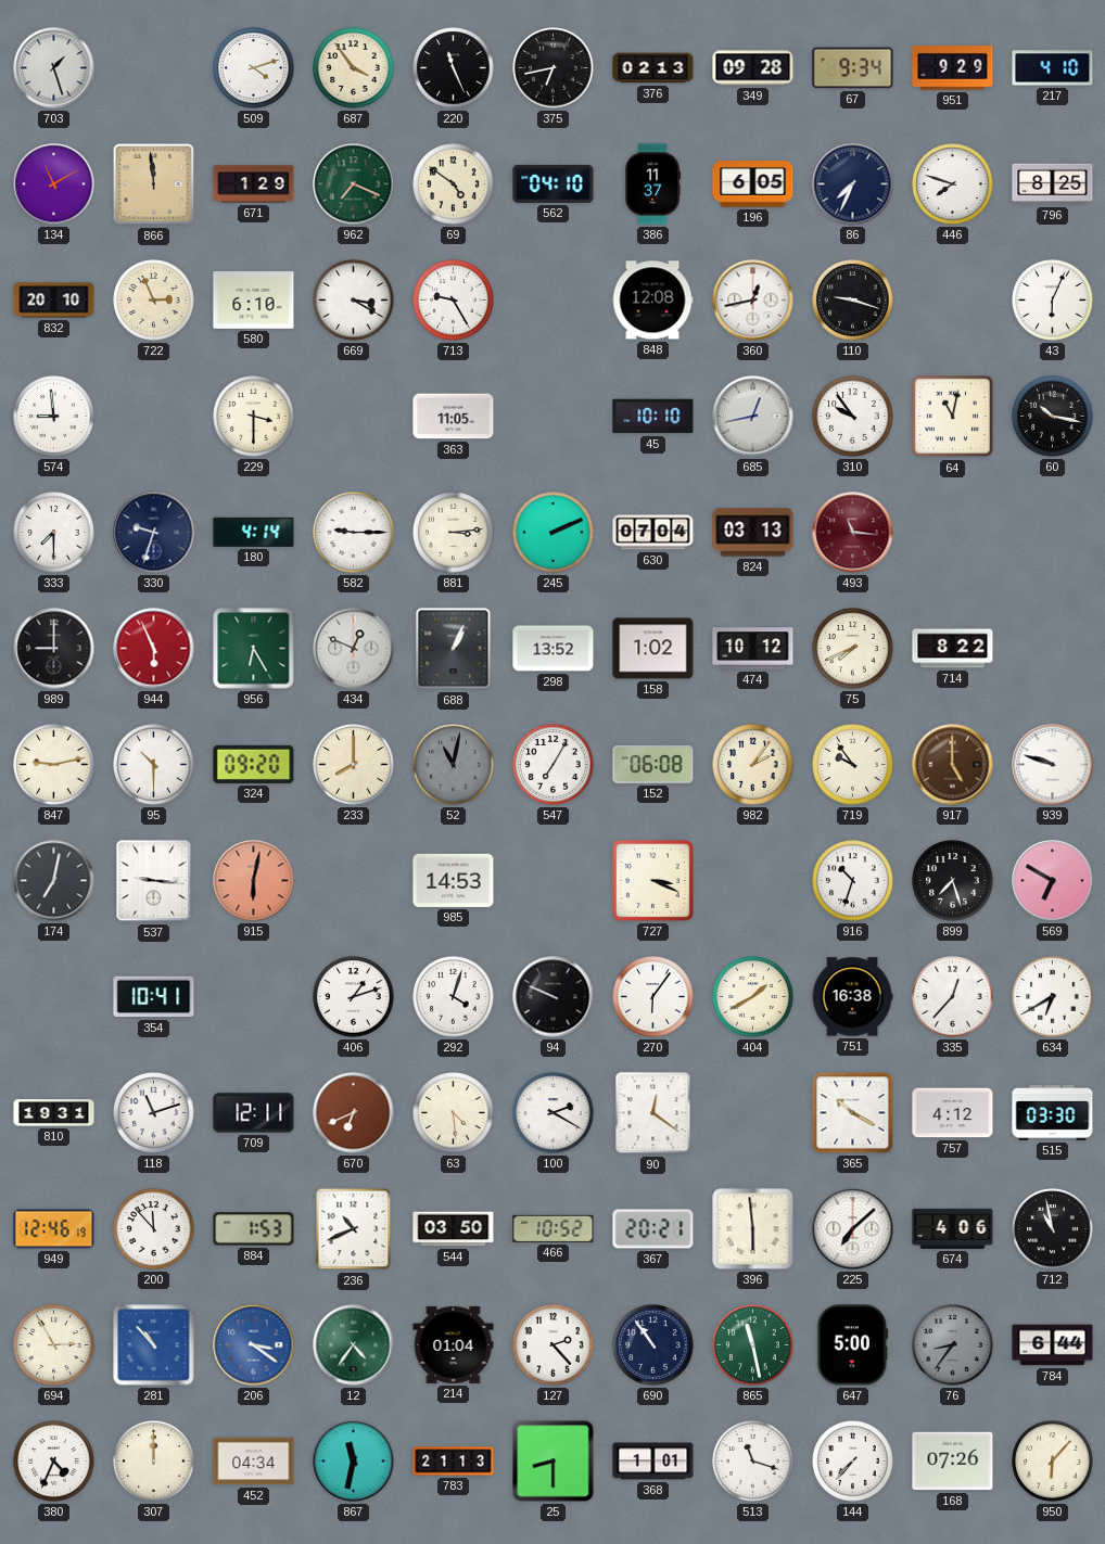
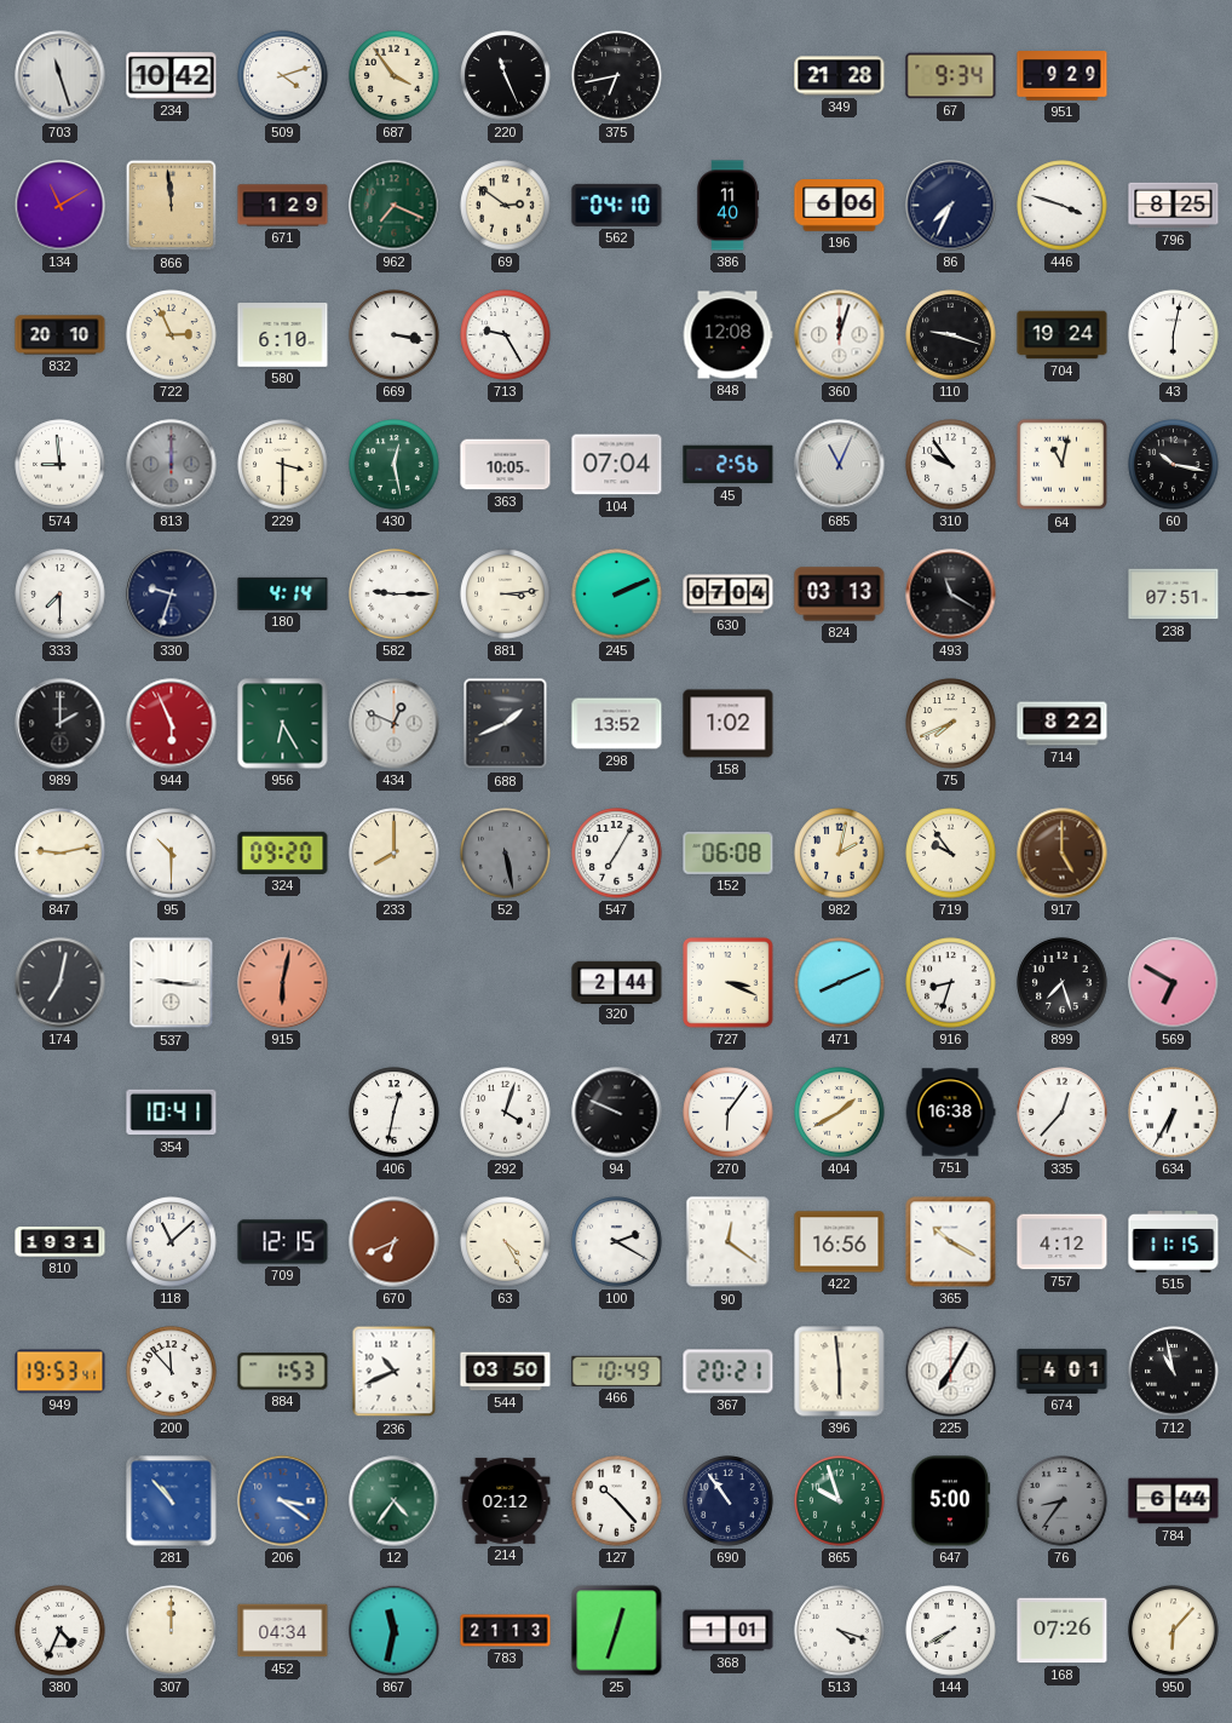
703: 1:27 -> 11:27
234: none -> 10:42
376: 02:13 -> none
349: 09:28 -> 21:28
217: 4:10 -> none
69: 4:51 -> 2:51
386: 11:37 -> 11:40
196: 6:05 -> 6:06
446: 7:48 -> 3:48
669: 3:20 -> 3:17
360: 12:43 -> 12:03
704: none -> 19:24
43: 6:04 -> 6:02
813: none -> 12:00
430: none -> 12:28
363: 11:05 -> 10:05
104: none -> 07:04
45: 10:10 -> 2:56
685: 12:43 -> 11:04
493: 11:16 -> 11:20
493 dial: burgundy -> black
238: none -> 07:51
989: 9:00 -> 2:00
688: 1:04 -> 1:41
474: 10:12 -> none
52: 11:02 -> 5:28
982: 2:06 -> 2:02
939: 9:48 -> none
985: 14:53 -> none
320: none -> 2:44
471: none -> 8:11
916: 10:33 -> 8:33
406: 1:12 -> 12:32
634: 6:40 -> 6:35
118: 11:12 -> 11:08
709: 12:11 -> 12:15
63: 4:29 -> 4:25
422: none -> 16:56
515: 03:30 -> 11:15
949: 12:46 -> 19:53
466: 10:52 -> 10:49
225: 7:08 -> 7:05
674: 4:06 -> 4:01
694: 2:55 -> none
214: 01:04 -> 02:12
127: 2:23 -> 10:23
865: 11:28 -> 9:57
25: 8:30 -> 12:33
513: 11:18 -> 4:18
144: 7:37 -> 7:40
